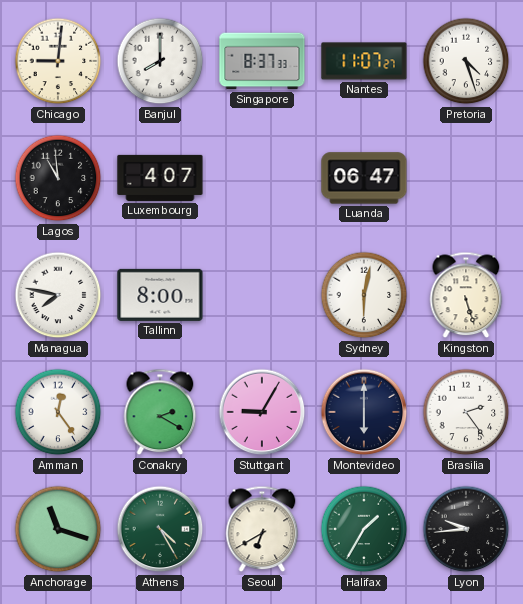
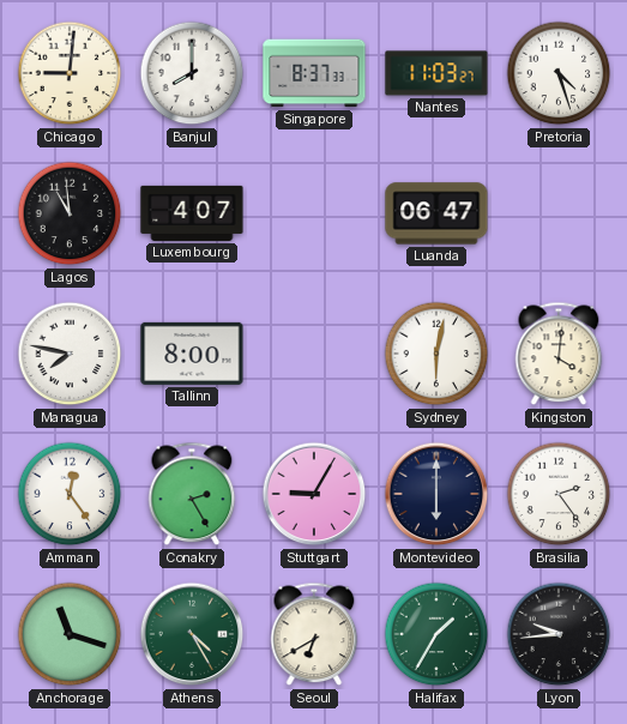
Nantes: 11:07 -> 11:03
Kingston: 5:27 -> 4:01
Conakry: 2:20 -> 2:25
